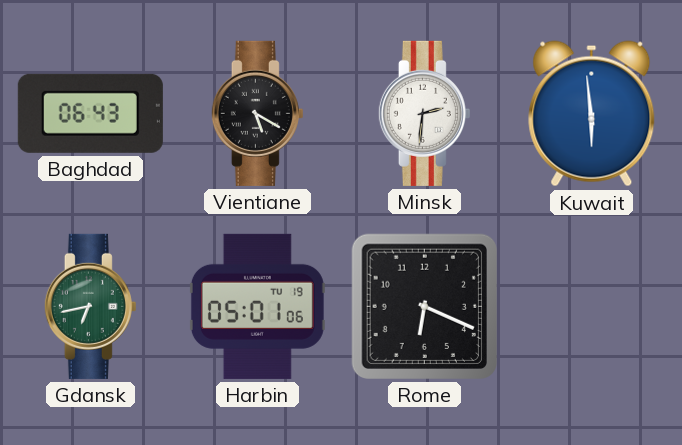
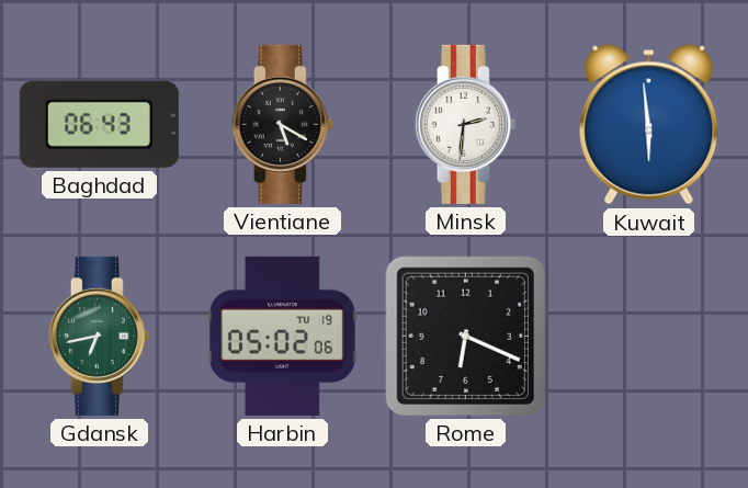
Harbin: 05:01 -> 05:02
